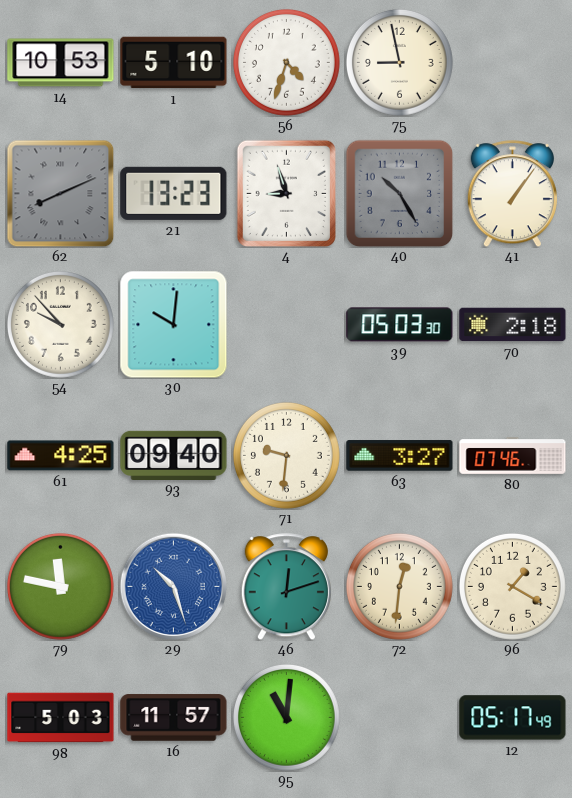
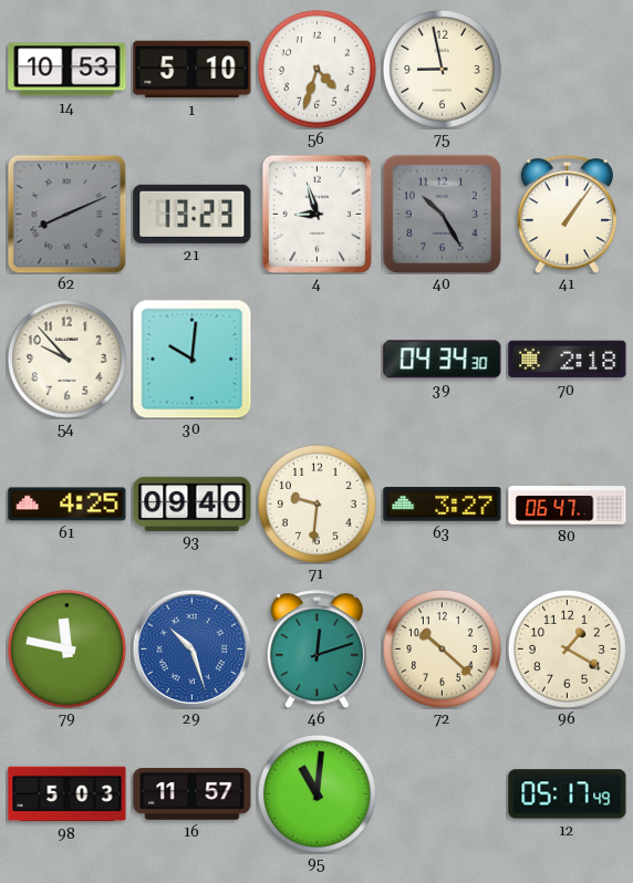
39: 05:03 -> 04:34
80: 07:46 -> 06:47
72: 12:31 -> 10:22
